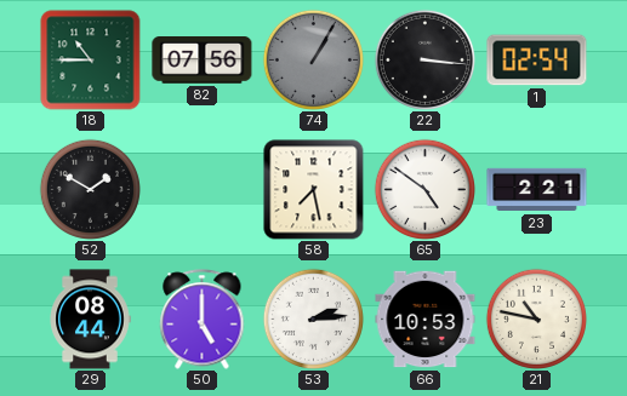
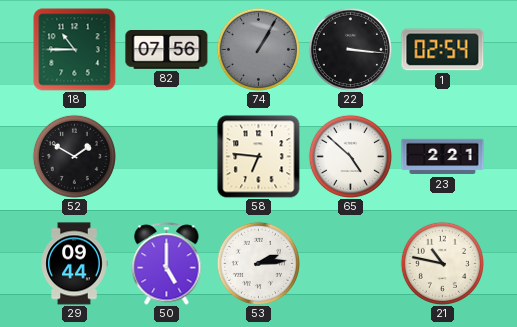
58: 7:28 -> 6:46
65: 4:51 -> 4:52
29: 08:44 -> 09:44
66: 10:53 -> none
